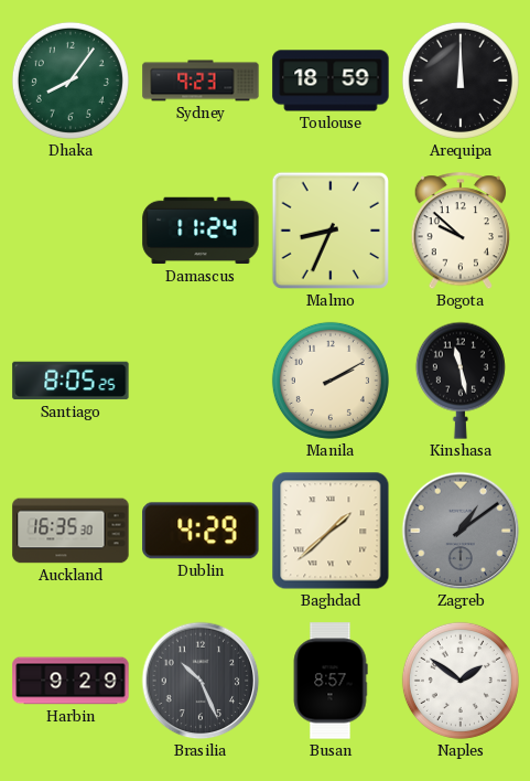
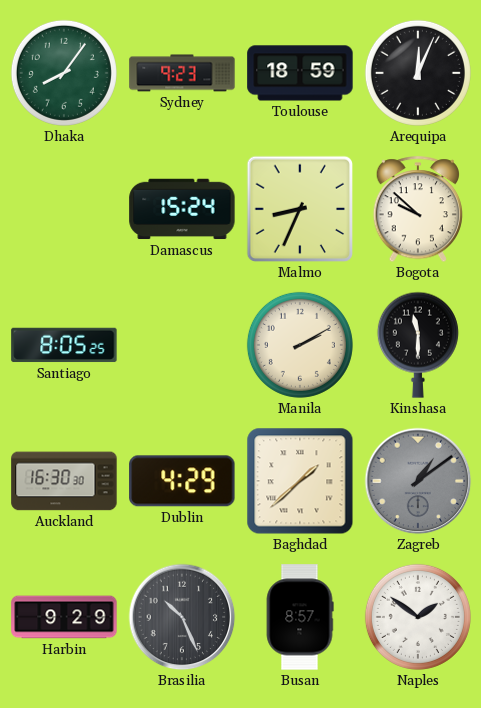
Arequipa: 12:00 -> 12:04
Damascus: 11:24 -> 15:24
Kinshasa: 11:28 -> 11:30
Auckland: 16:35 -> 16:30
